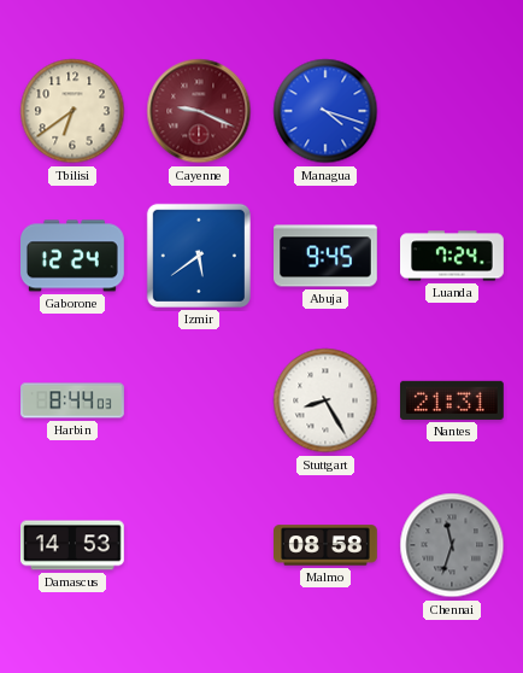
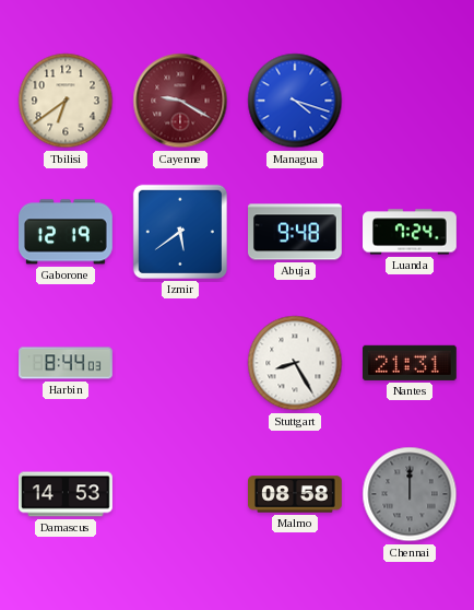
Cayenne: 9:19 -> 9:20
Gaborone: 12:24 -> 12:19
Abuja: 9:45 -> 9:48
Chennai: 11:33 -> 12:00
